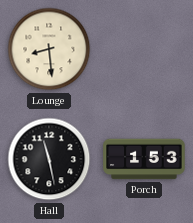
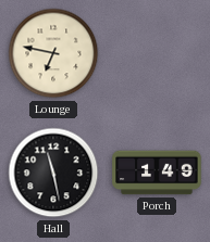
Lounge: 8:29 -> 6:47
Porch: 1:53 -> 1:49
